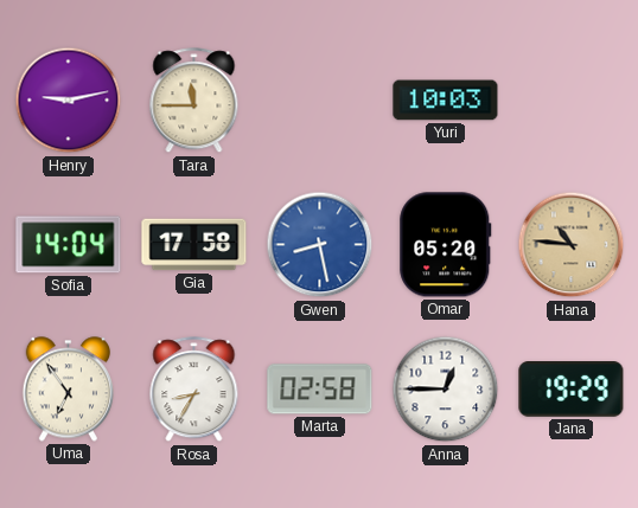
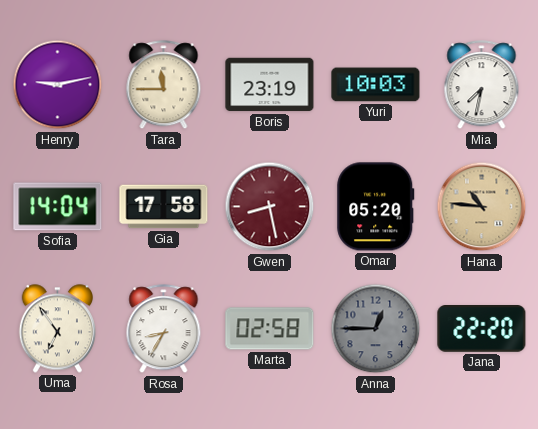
Boris: none -> 23:19
Mia: none -> 7:32
Gwen dial: blue -> burgundy
Anna dial: white -> grey
Jana: 19:29 -> 22:20
